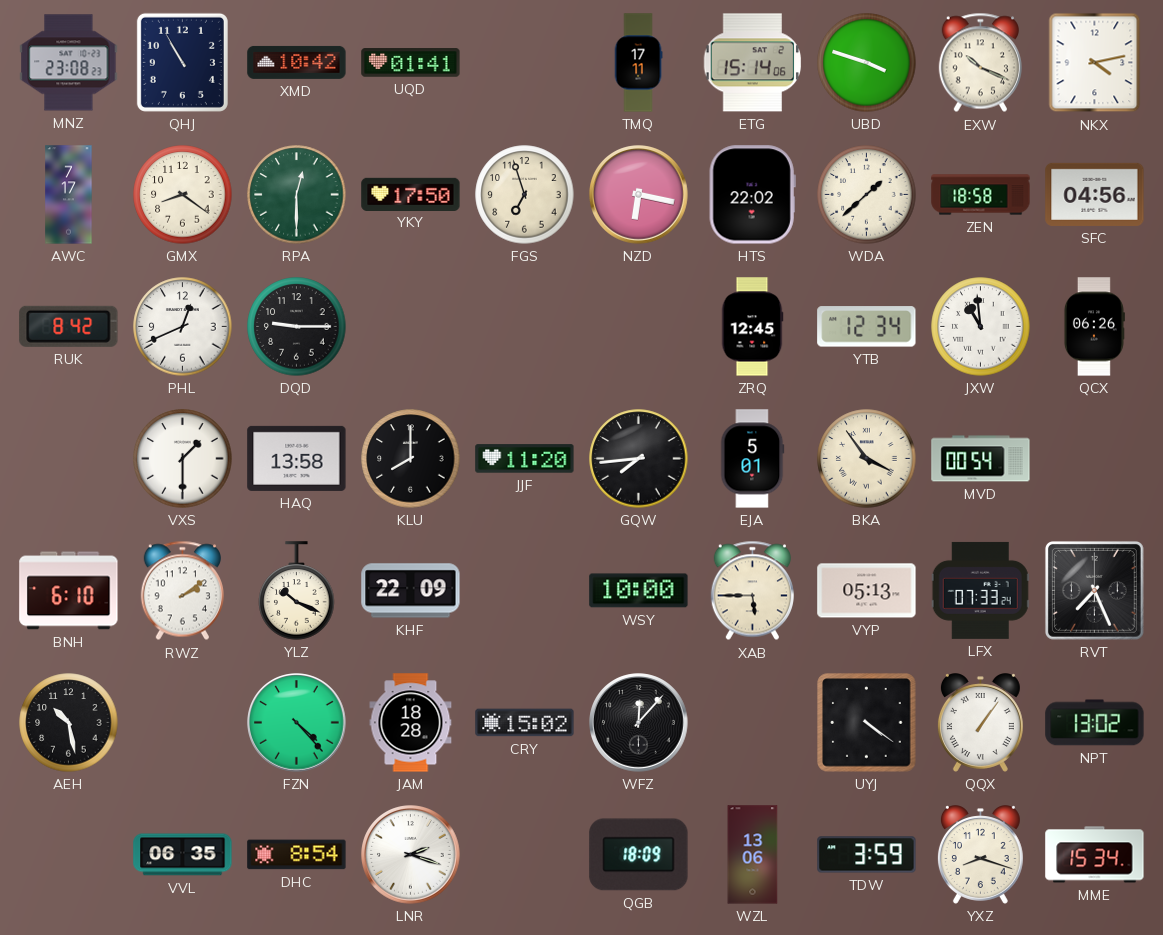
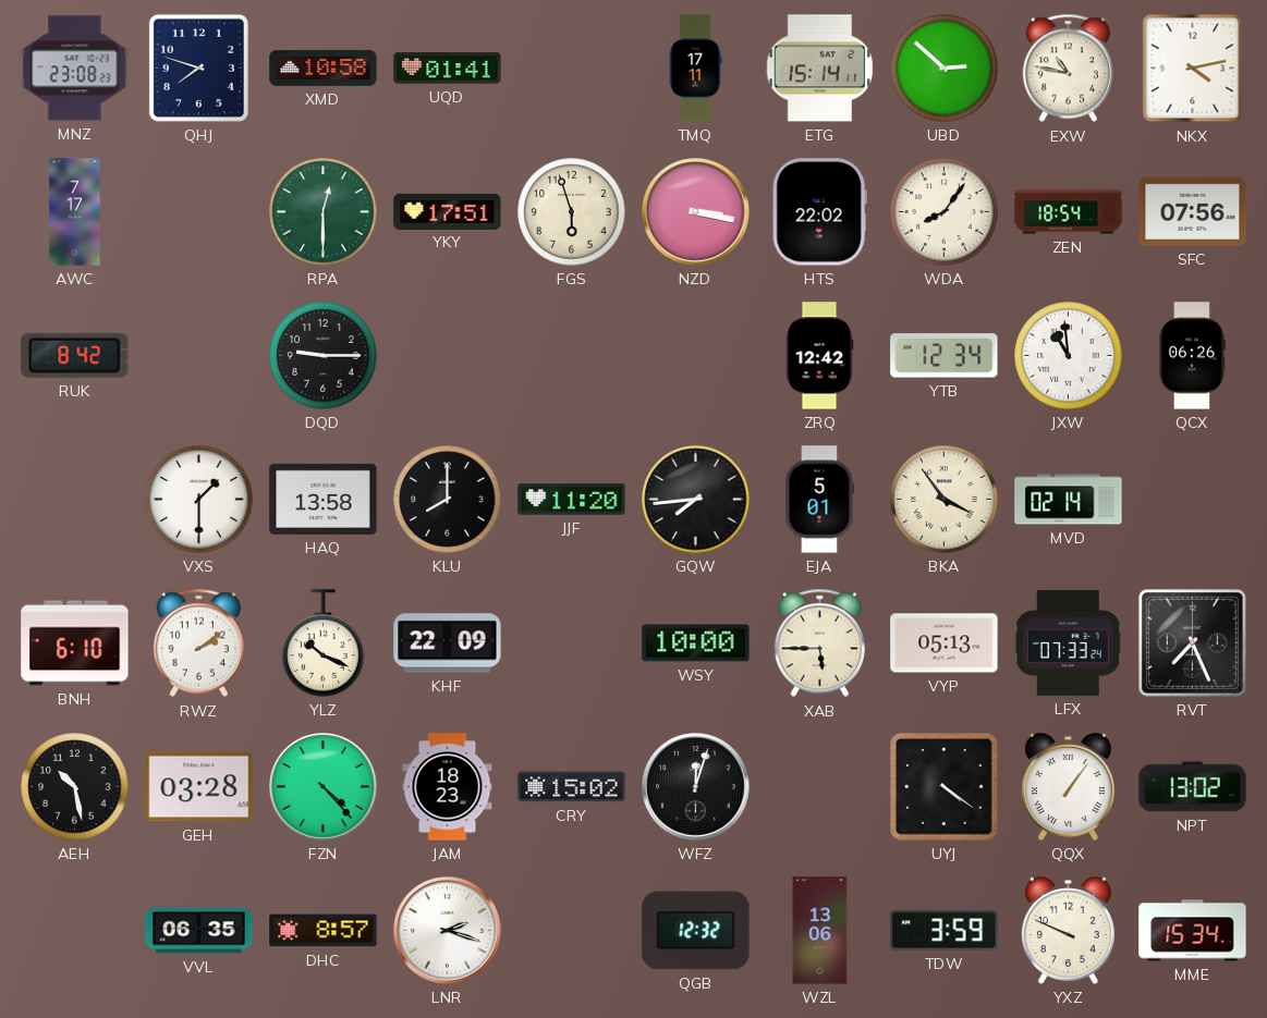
QHJ: 10:55 -> 7:48
XMD: 10:42 -> 10:58
ETG: 15:14:06 -> 15:14:11
UBD: 3:48 -> 2:52
EXW: 10:19 -> 10:47
GMX: 8:21 -> none
YKY: 17:50 -> 17:51
FGS: 6:57 -> 5:57
NZD: 6:17 -> 3:17
WDA: 1:38 -> 8:06
ZEN: 18:58 -> 18:54
SFC: 04:56 -> 07:56
PHL: 12:41 -> none
ZRQ: 12:45 -> 12:42
MVD: 00:54 -> 02:14
GEH: none -> 03:28
JAM: 18:28 -> 18:23
WFZ: 12:07 -> 12:03
DHC: 8:54 -> 8:57
QGB: 18:09 -> 12:32
YXZ: 8:18 -> 9:49
